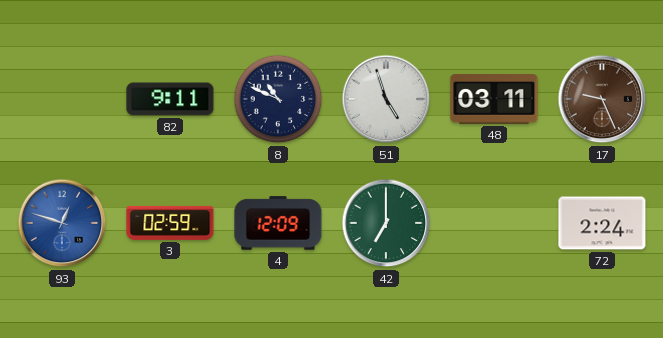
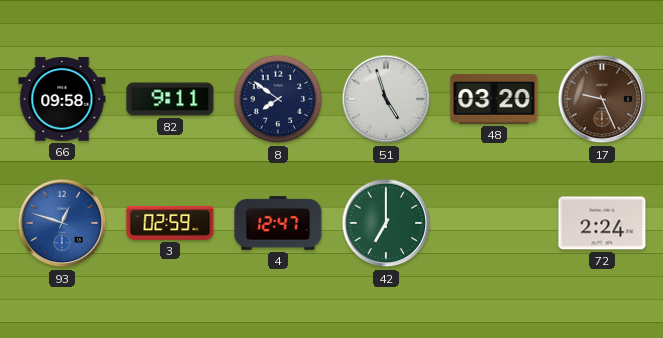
66: none -> 09:58
8: 10:49 -> 7:51
48: 03:11 -> 03:20
4: 12:09 -> 12:47
